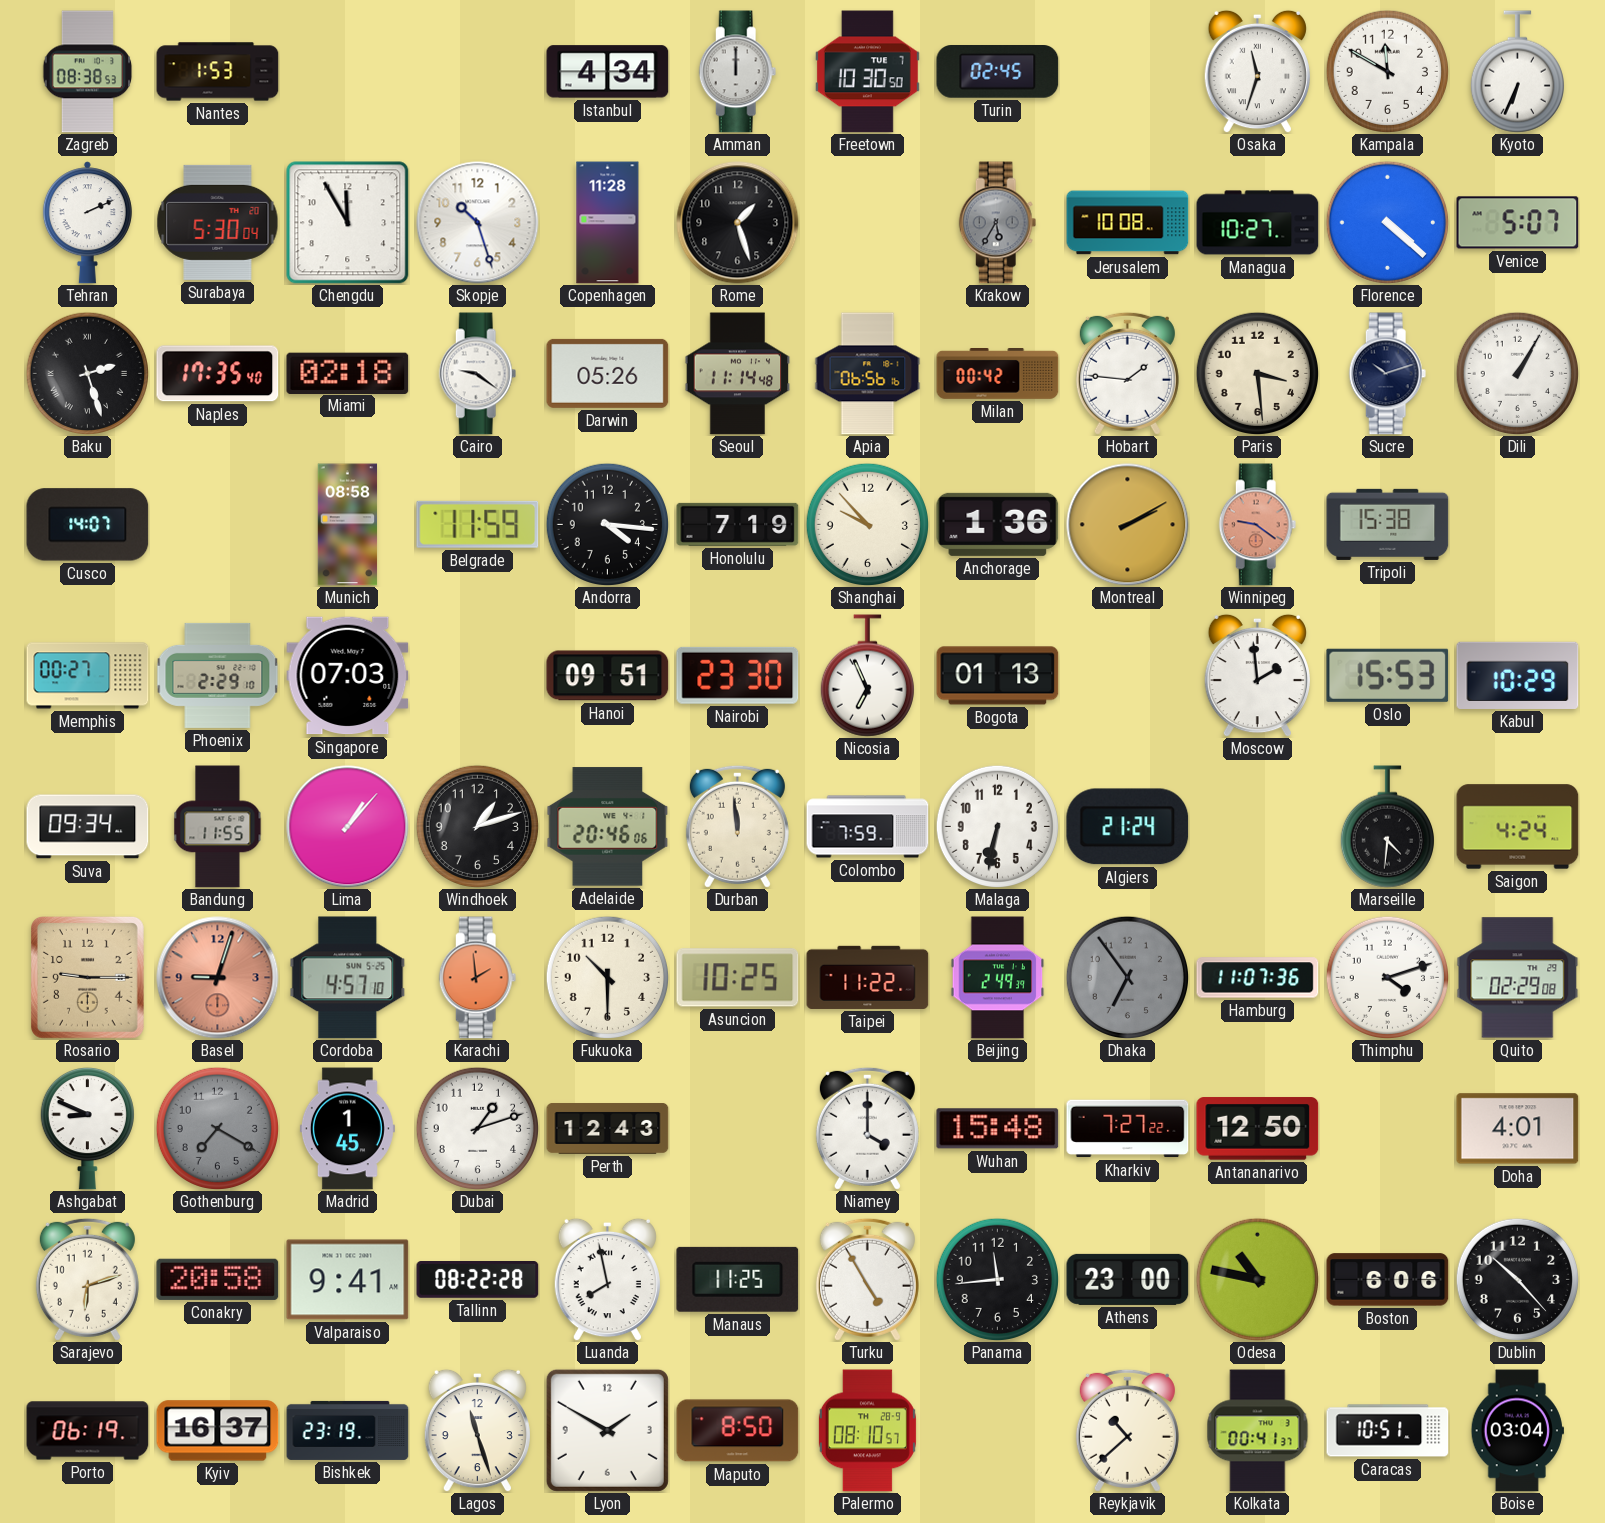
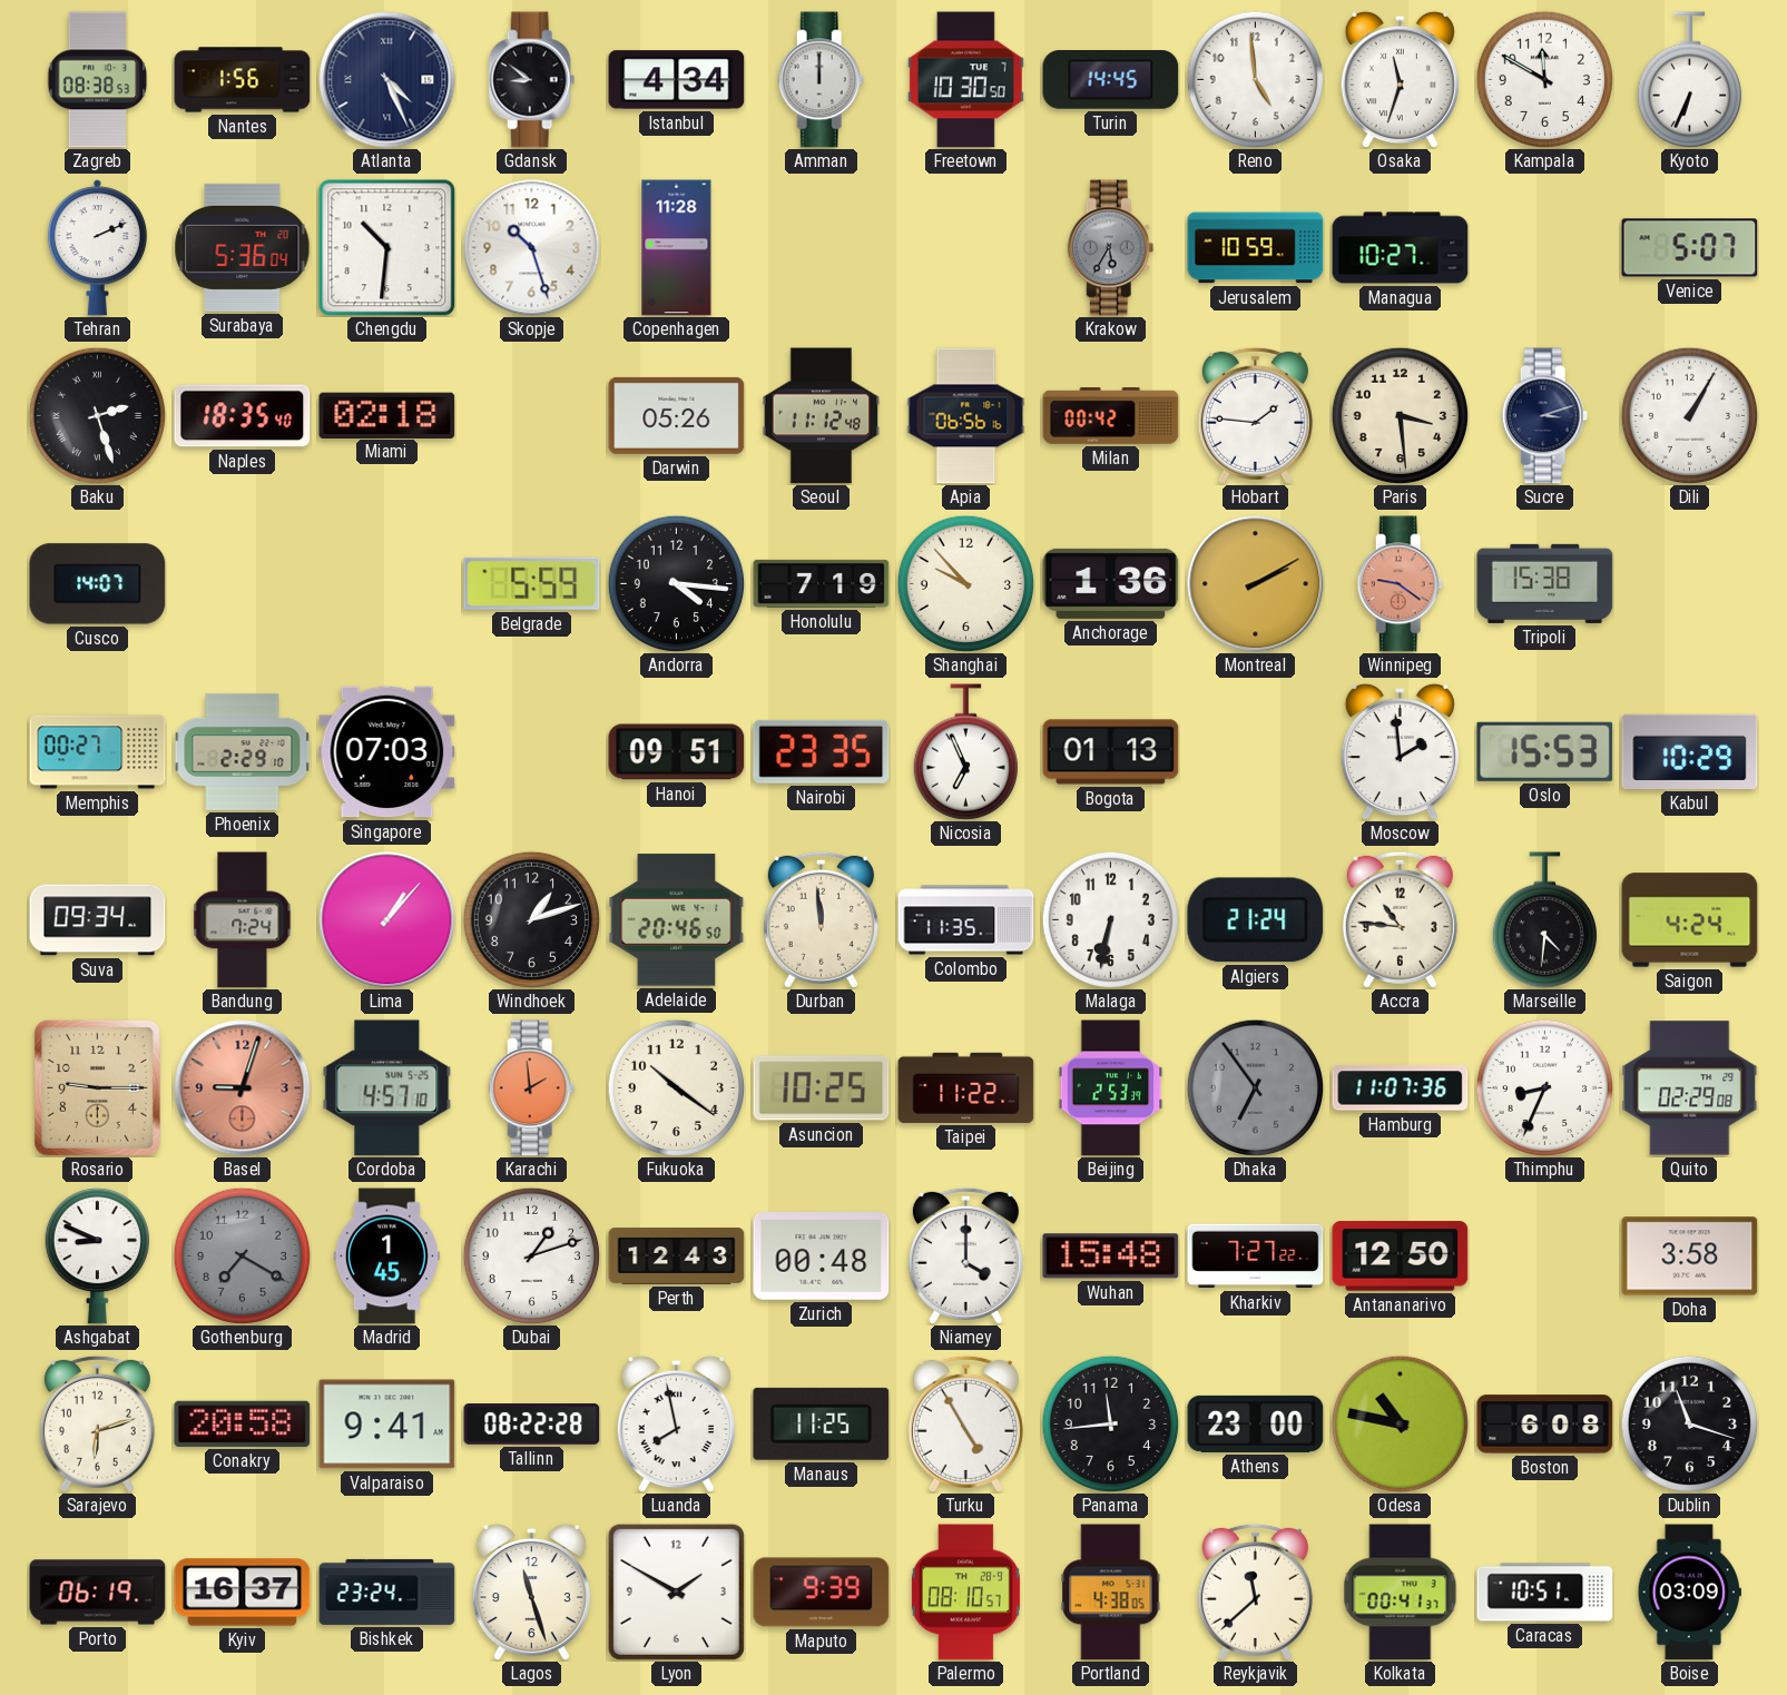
Nantes: 1:53 -> 1:56
Atlanta: none -> 4:26
Gdansk: none -> 8:51
Turin: 02:45 -> 14:45
Reno: none -> 4:59
Surabaya: 5:30 -> 5:36
Chengdu: 11:55 -> 10:31
Rome: 1:27 -> none
Jerusalem: 10:08 -> 10:59
Florence: 4:22 -> none
Naples: 17:35 -> 18:35
Cairo: 9:21 -> none
Seoul: 11:14 -> 11:12
Sucre: 10:12 -> 3:12
Munich: 08:58 -> none
Belgrade: 11:59 -> 5:59
Nairobi: 23:30 -> 23:35
Bandung: 11:55 -> 7:24
Adelaide: 20:46:06 -> 20:46:50
Colombo: 7:59 -> 11:35
Accra: none -> 10:46
Fukuoka: 10:30 -> 10:21
Beijing: 2:49 -> 2:53
Thimphu: 4:12 -> 8:34
Zurich: none -> 00:48
Doha: 4:01 -> 3:58
Boston: 6:06 -> 6:08
Dublin: 10:23 -> 11:18
Bishkek: 23:19 -> 23:24
Maputo: 8:50 -> 9:39
Portland: none -> 4:38
Reykjavik: 10:38 -> 11:38
Boise: 03:04 -> 03:09
